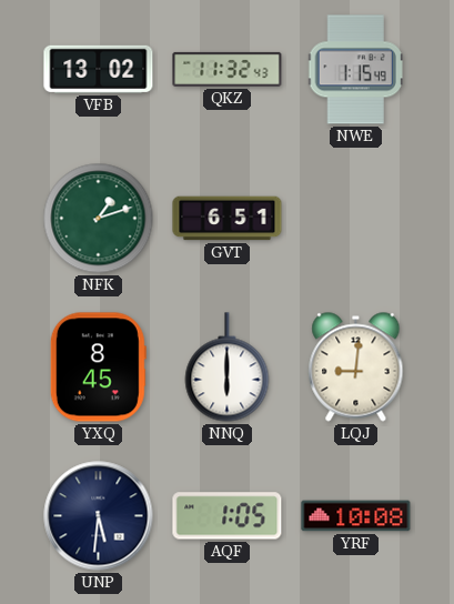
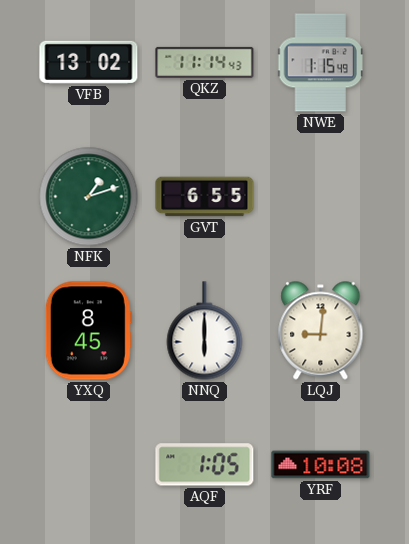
QKZ: 11:32 -> 11:14
GVT: 6:51 -> 6:55
UNP: 5:31 -> none
